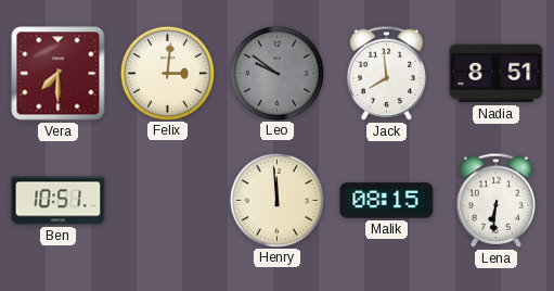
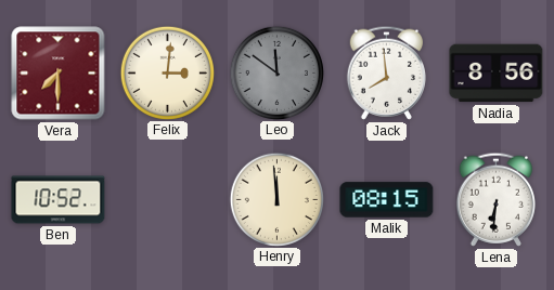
Leo: 9:51 -> 11:51
Nadia: 8:51 -> 8:56
Ben: 10:51 -> 10:52
